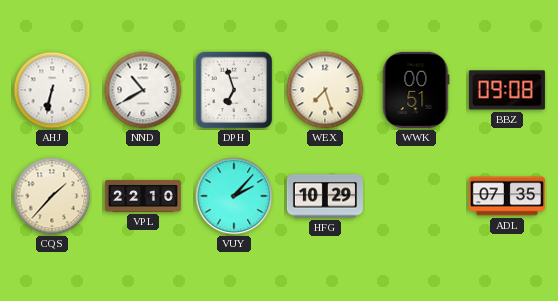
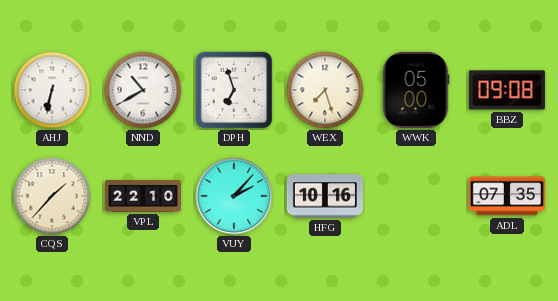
WWK: 00:51 -> 05:00
HFG: 10:29 -> 10:16
